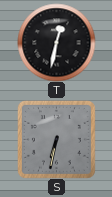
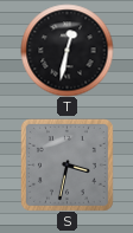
S: 6:32 -> 3:32
